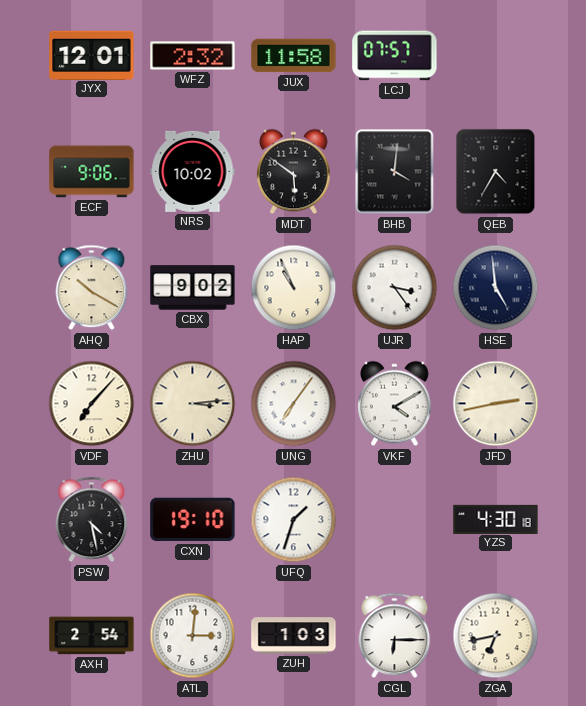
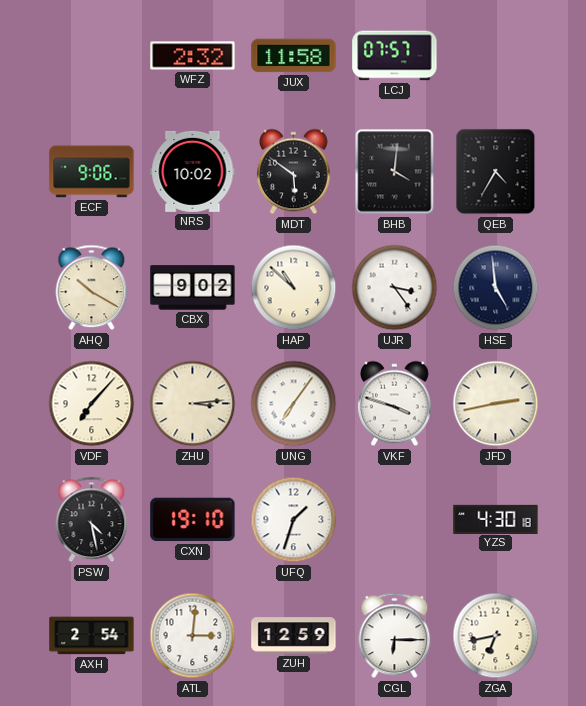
JYX: 12:01 -> none
HAP: 10:56 -> 10:52
VKF: 4:10 -> 3:48
ZUH: 1:03 -> 12:59
